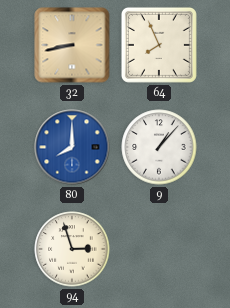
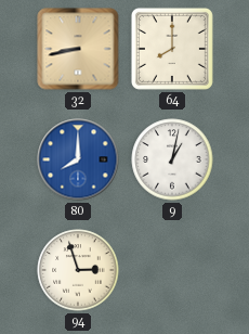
64: 7:56 -> 8:00
9: 1:07 -> 1:02
